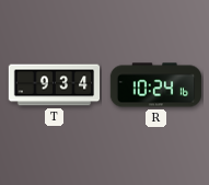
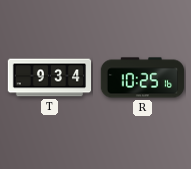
R: 10:24 -> 10:25
